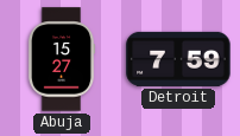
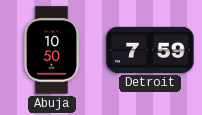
Abuja: 15:27 -> 10:50
